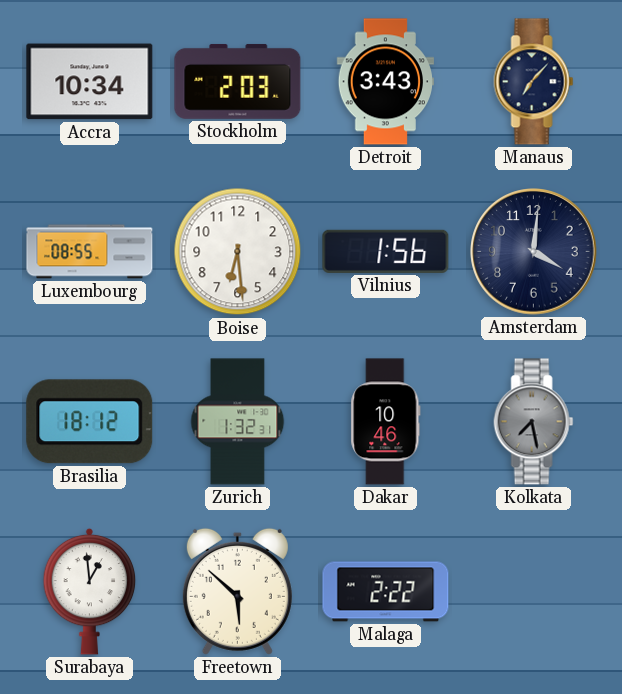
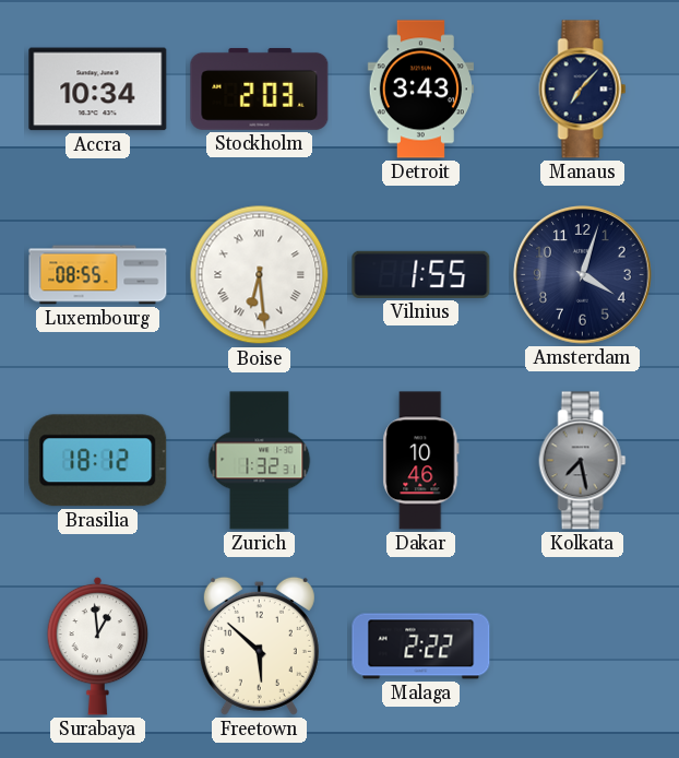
Boise numerals: Arabic -> Roman
Vilnius: 1:56 -> 1:55
Amsterdam: 4:01 -> 4:03
